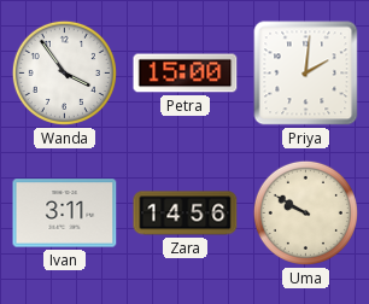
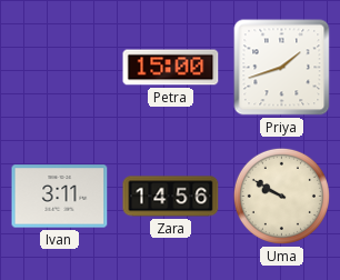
Wanda: 3:54 -> none
Priya: 2:01 -> 1:42
